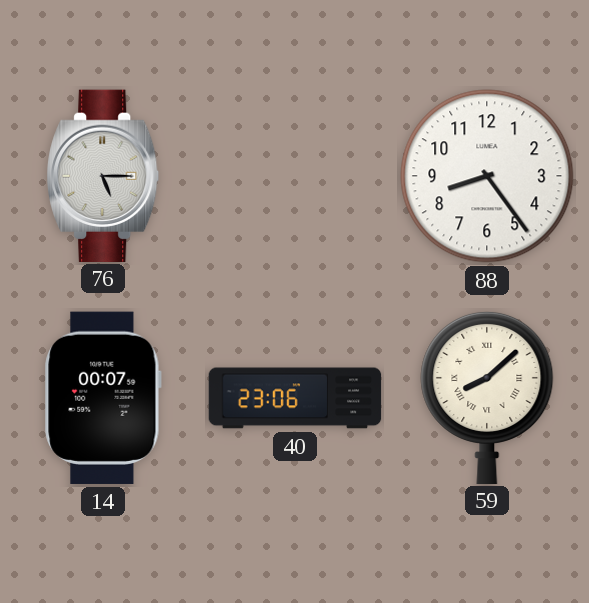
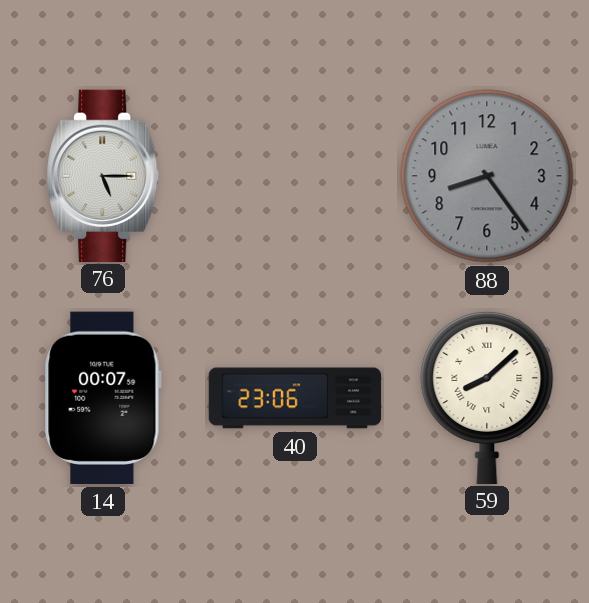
88 dial: white -> grey
